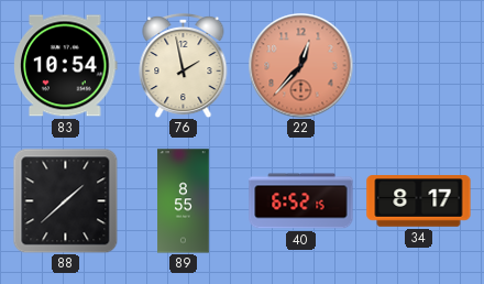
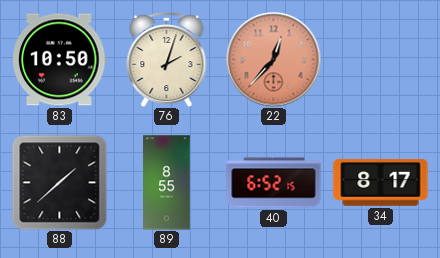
83: 10:54 -> 10:50
76: 1:58 -> 2:03
